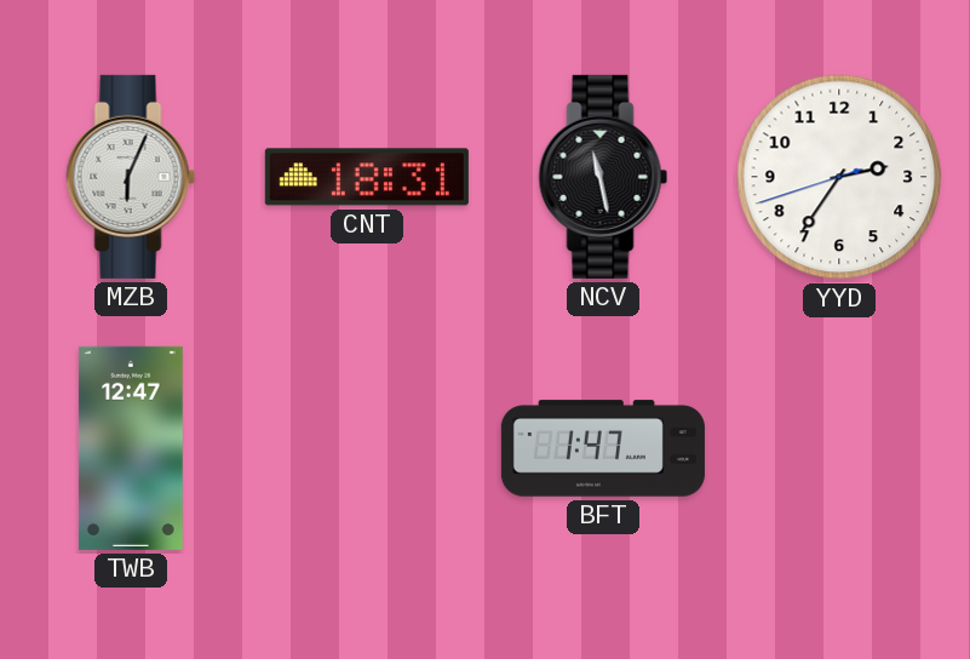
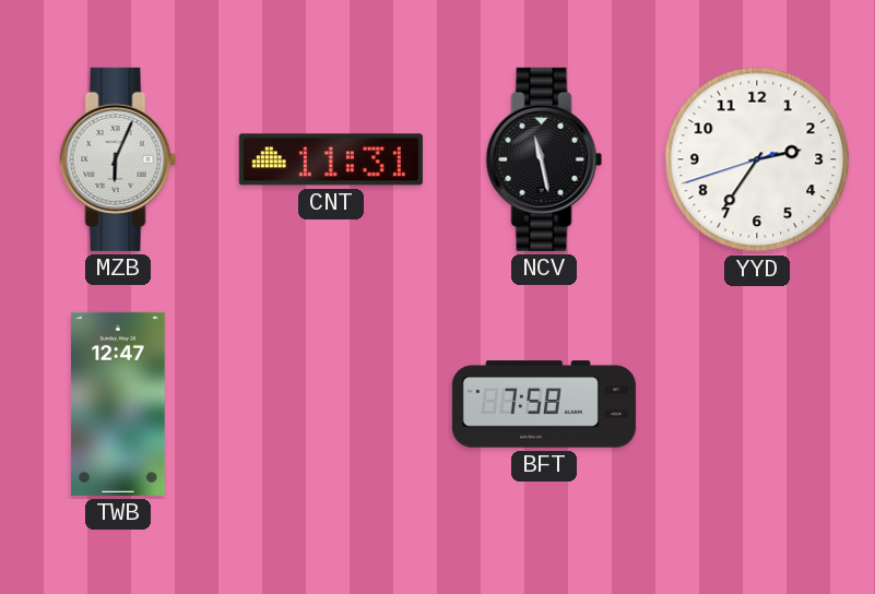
CNT: 18:31 -> 11:31
BFT: 1:47 -> 7:58
